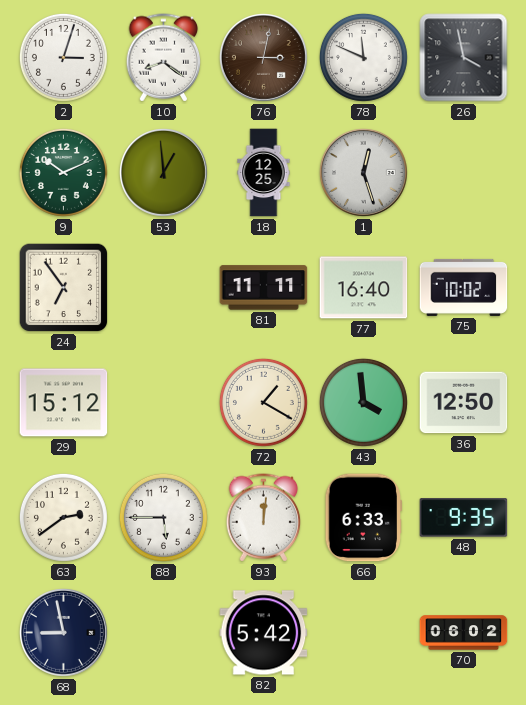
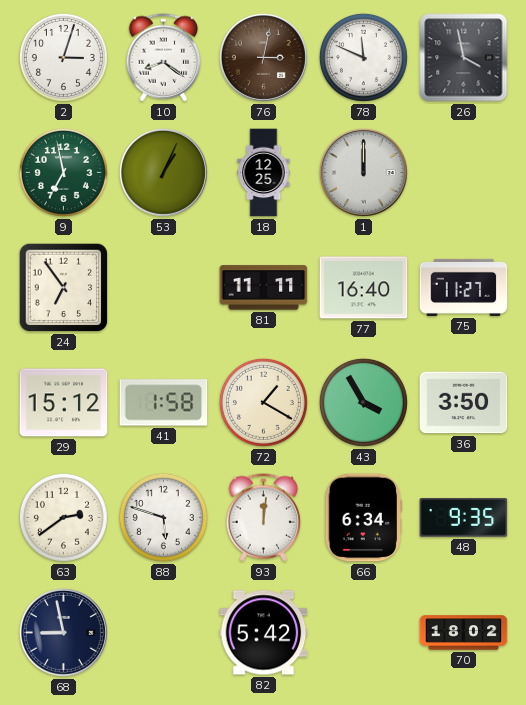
9: 10:11 -> 6:58
53: 12:59 -> 1:04
1: 12:27 -> 12:00
75: 10:02 -> 11:27
41: none -> 1:58
43: 3:59 -> 3:55
36: 12:50 -> 3:50
88: 5:45 -> 5:48
66: 6:33 -> 6:34
70: 06:02 -> 18:02
